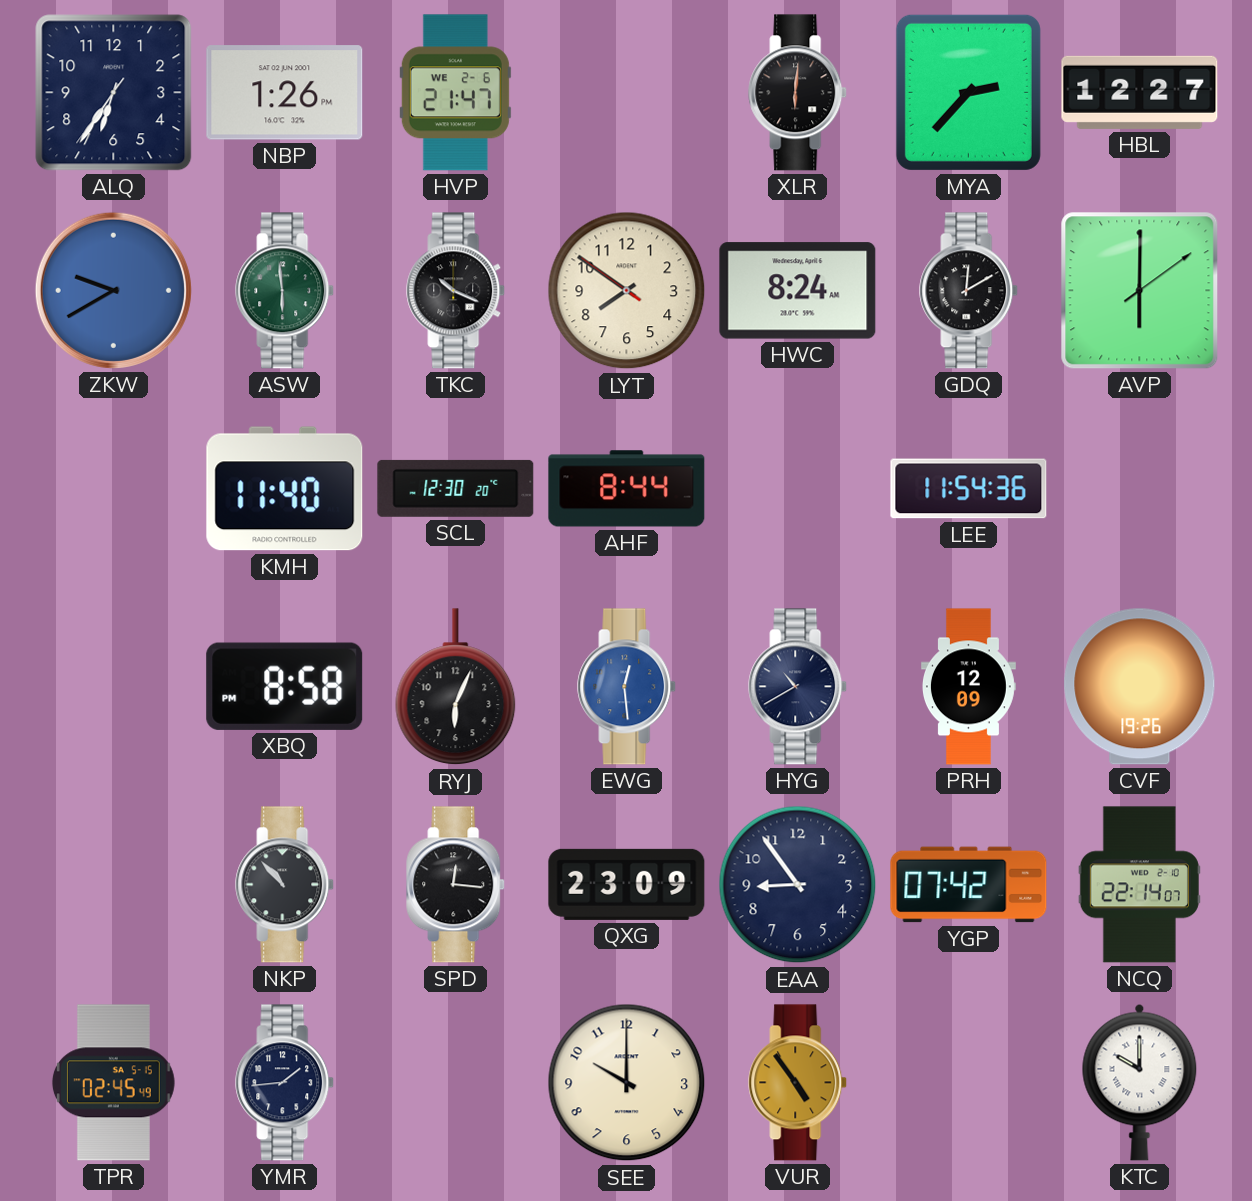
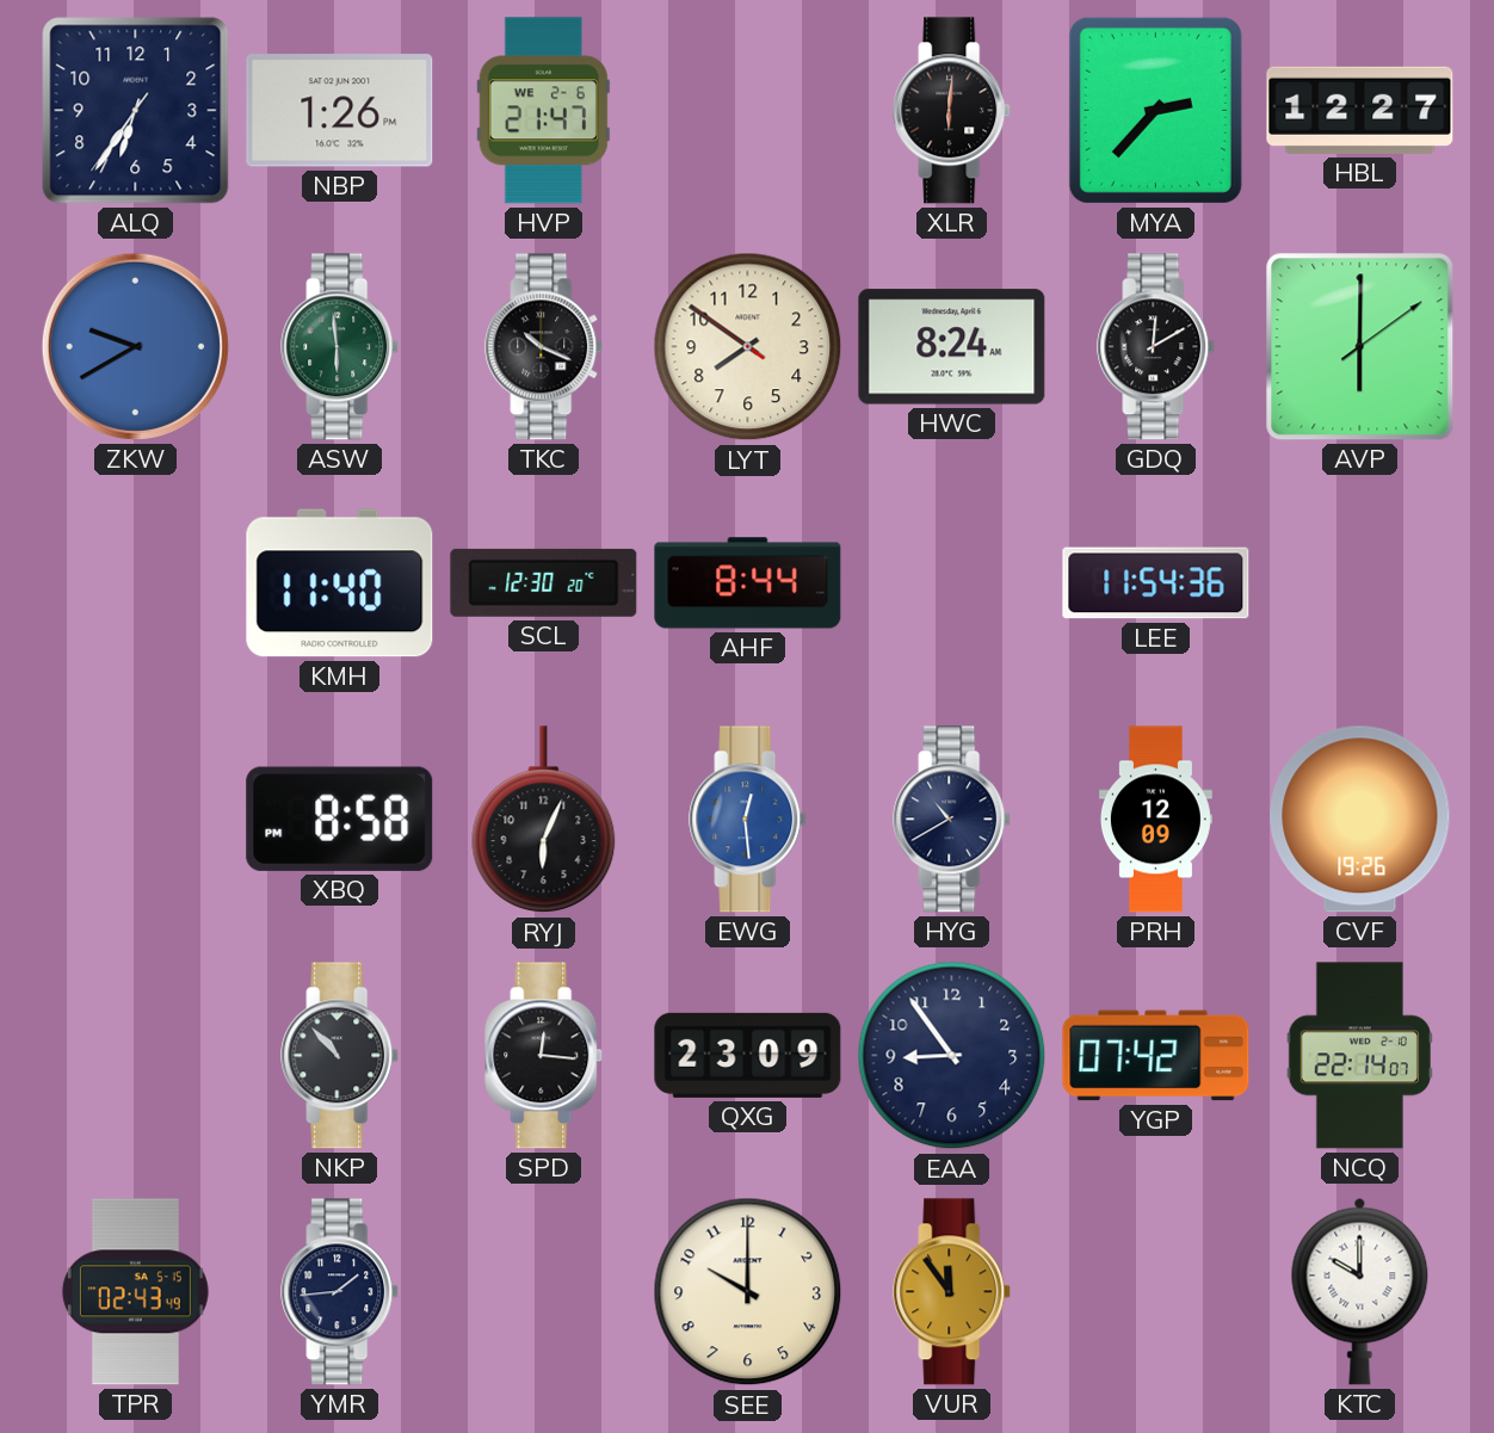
TPR: 02:45 -> 02:43
VUR: 4:54 -> 11:54
